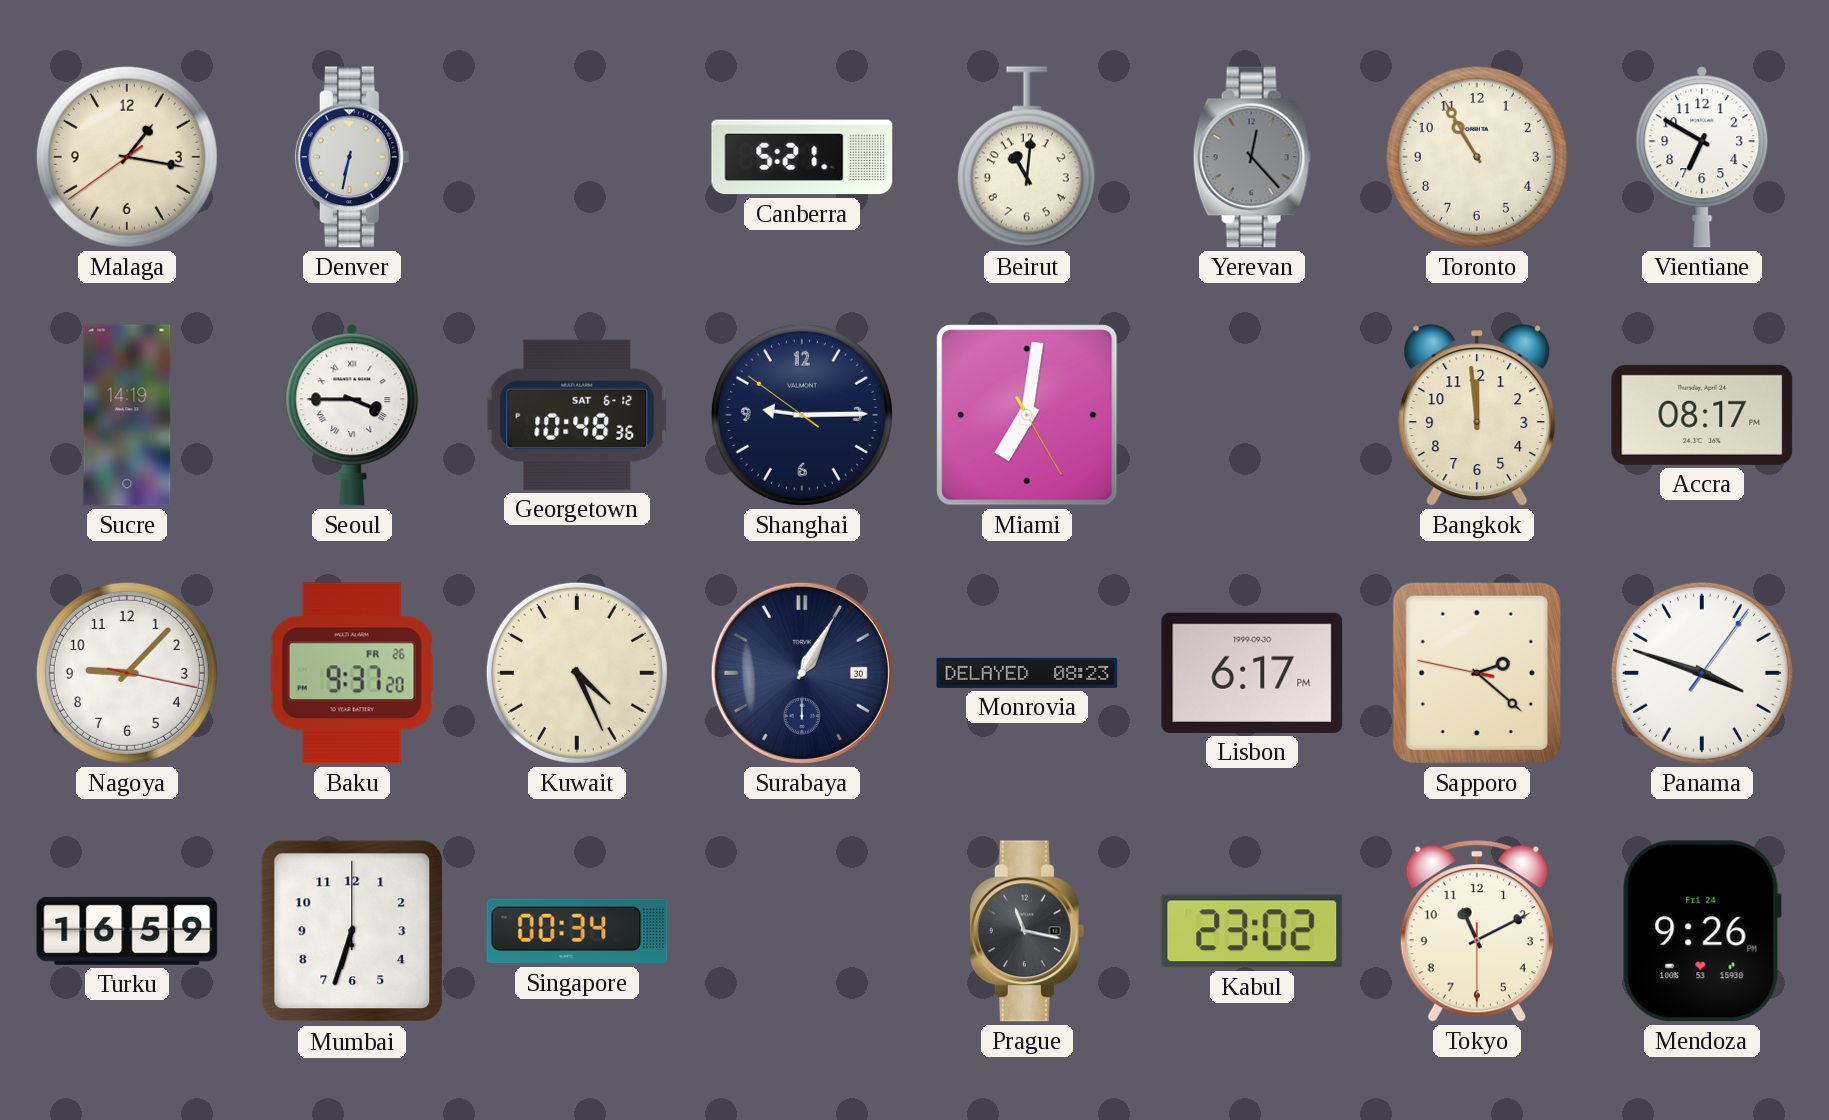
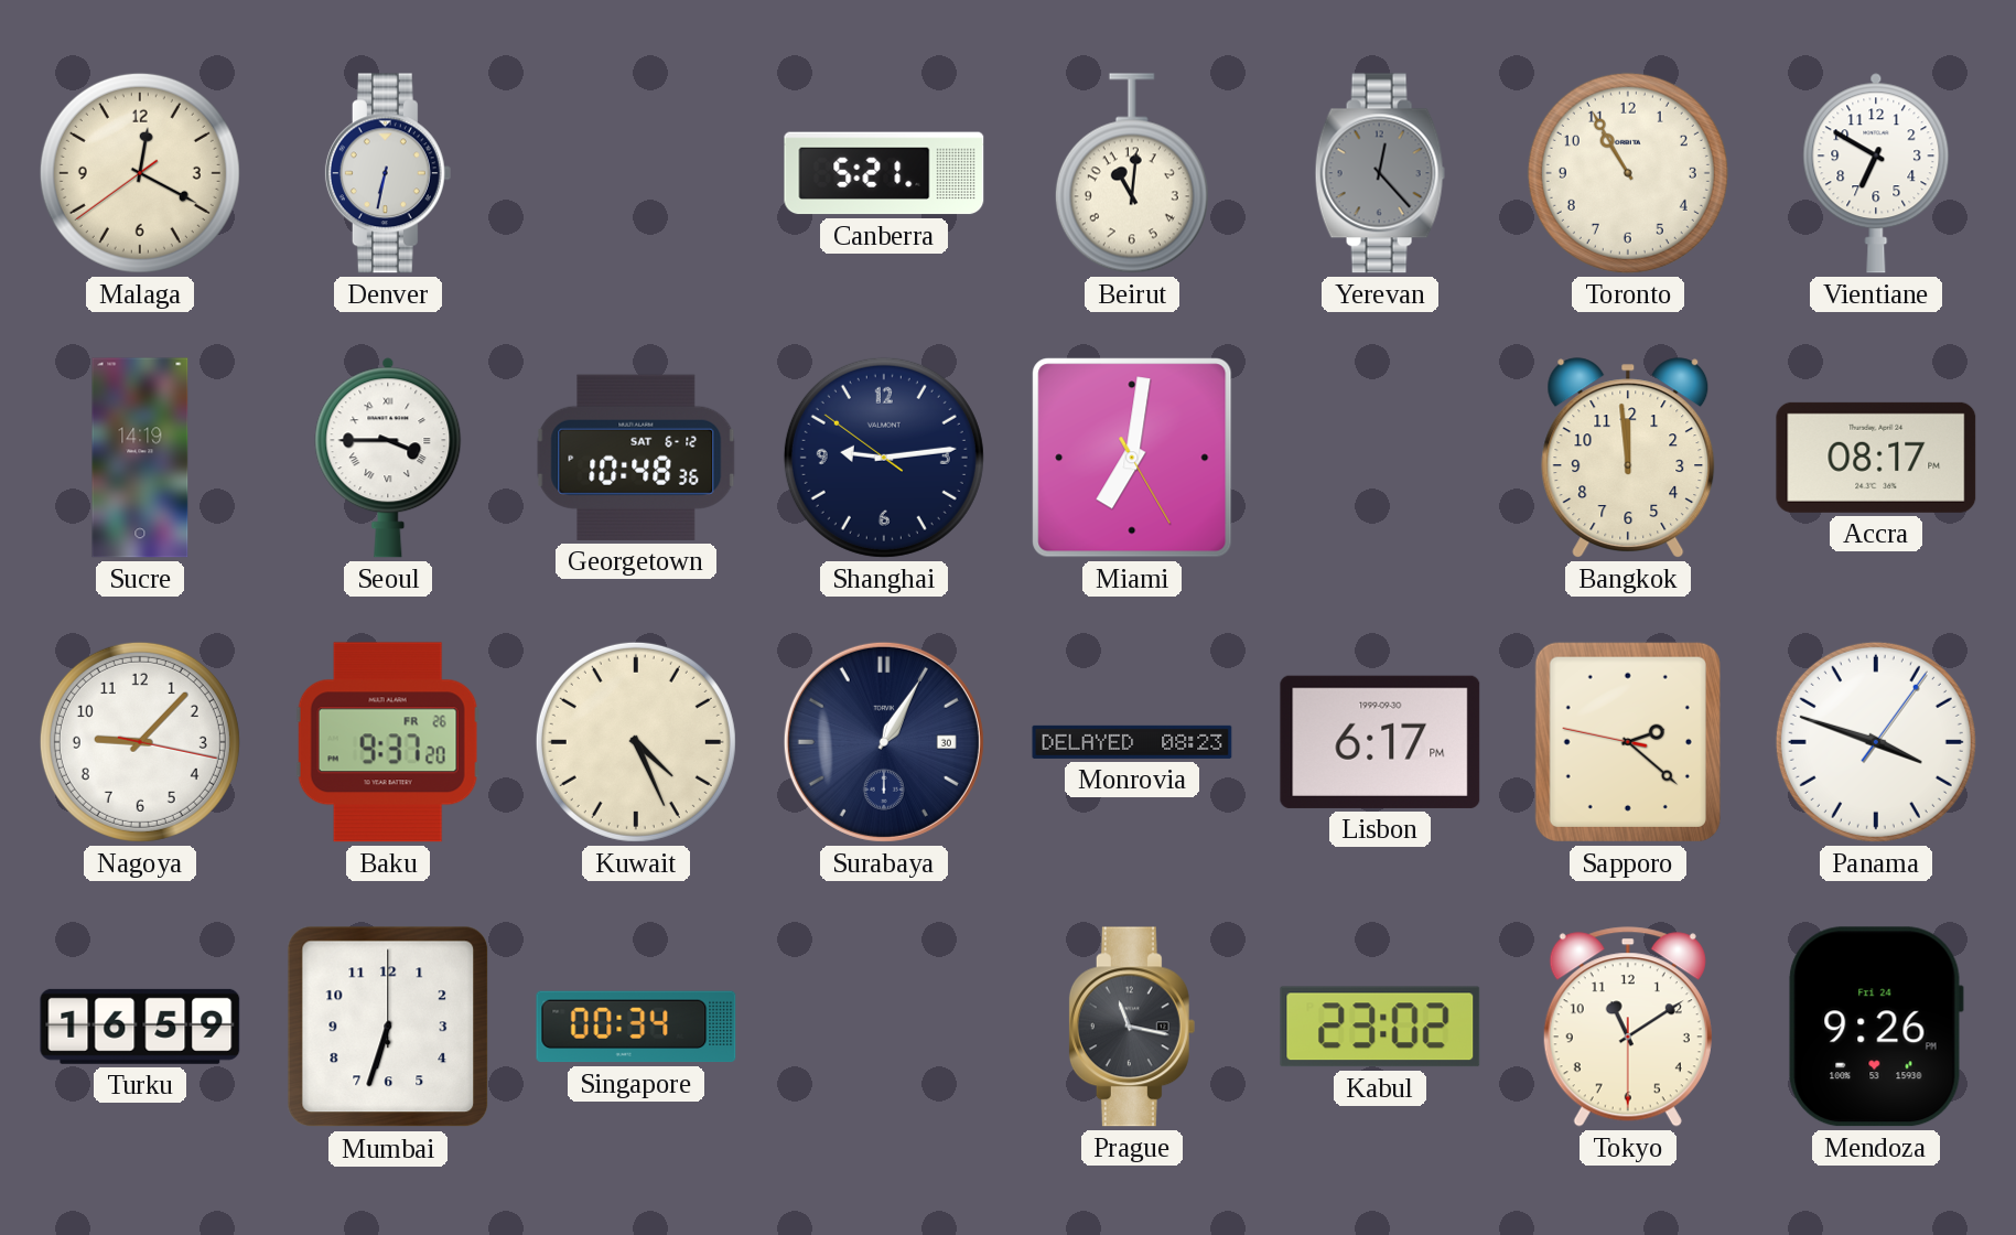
Malaga: 1:16 -> 12:19
Shanghai: 9:14 -> 9:13
Tokyo: 11:10 -> 11:09
